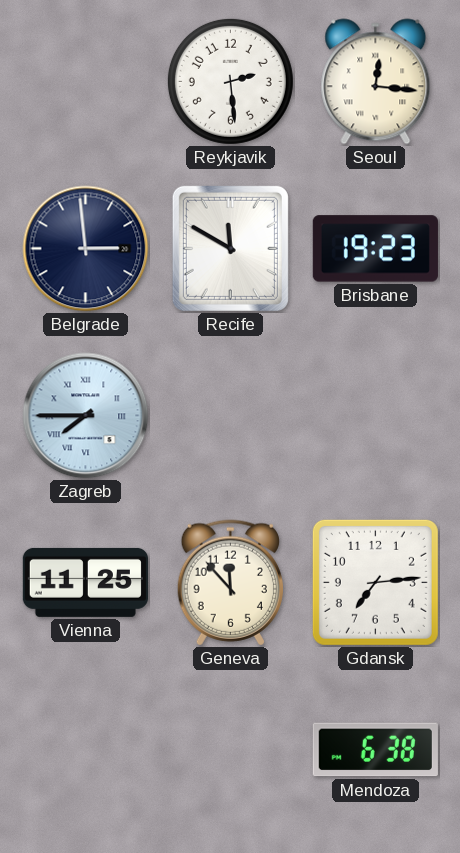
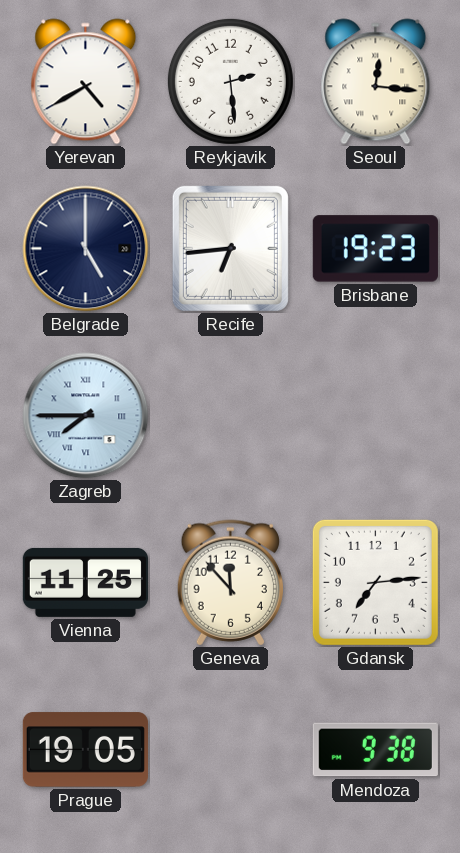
Yerevan: none -> 4:40
Belgrade: 2:59 -> 5:00
Recife: 11:50 -> 6:44
Prague: none -> 19:05
Mendoza: 6:38 -> 9:38
